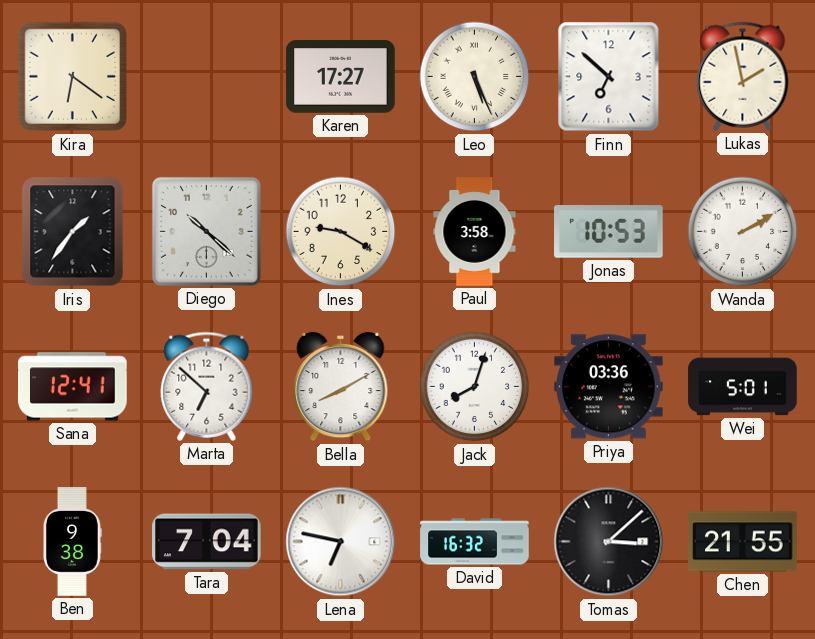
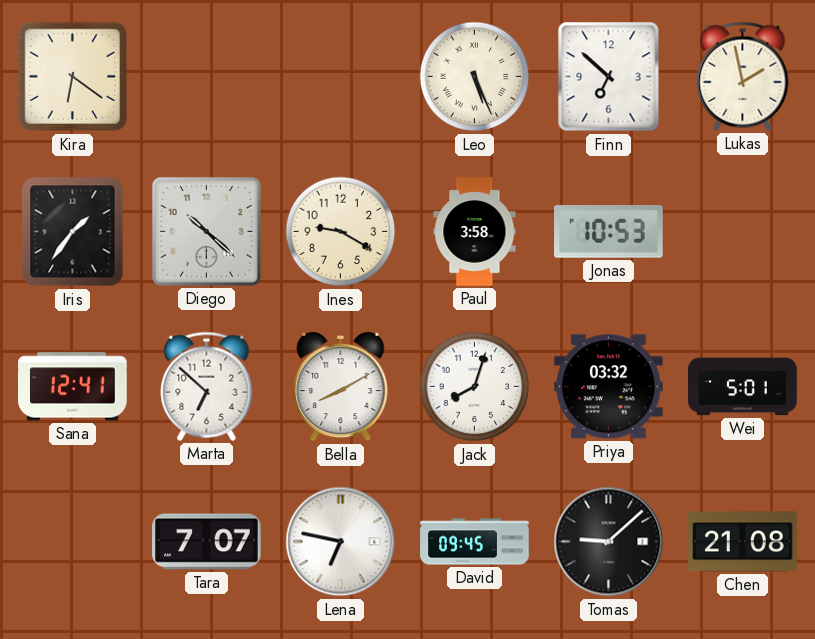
Karen: 17:27 -> none
Wanda: 2:10 -> none
Priya: 03:36 -> 03:32
Ben: 9:38 -> none
Tara: 7:04 -> 7:07
David: 16:32 -> 09:45
Tomas: 3:08 -> 9:08
Chen: 21:55 -> 21:08
